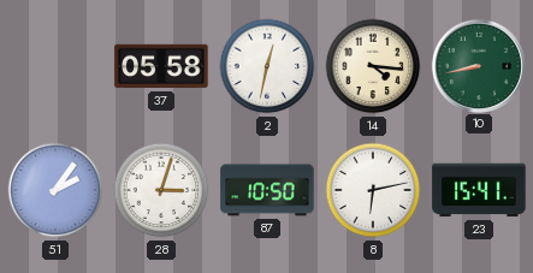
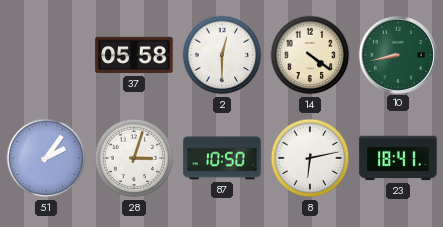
2: 12:32 -> 12:30
14: 4:16 -> 4:21
23: 15:41 -> 18:41
